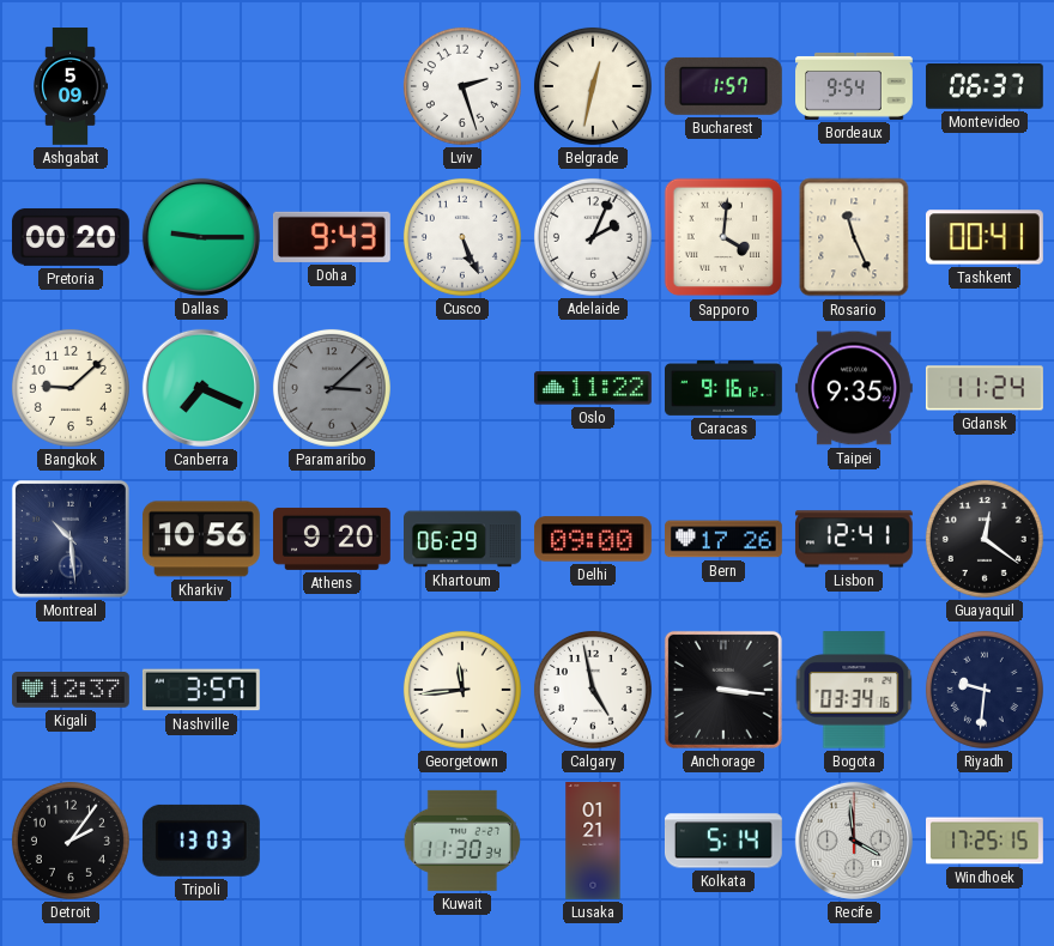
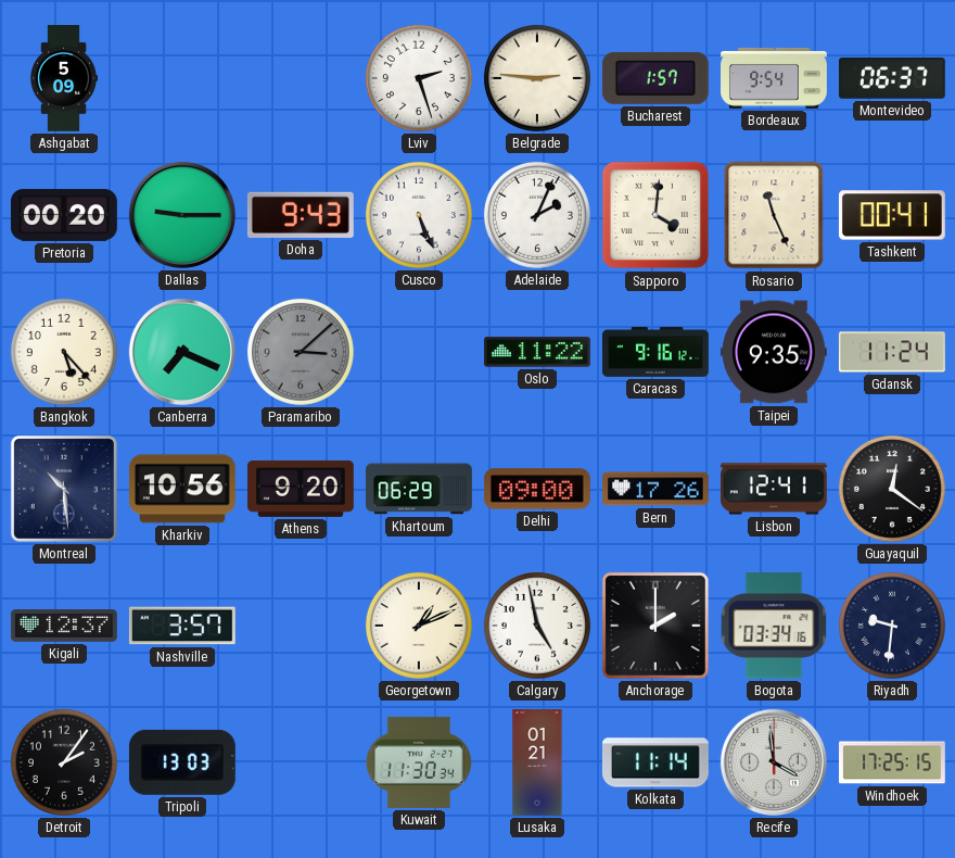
Belgrade: 12:32 -> 2:46
Bangkok: 9:08 -> 5:23
Georgetown: 11:44 -> 1:11
Anchorage: 3:16 -> 2:00
Kolkata: 5:14 -> 11:14
